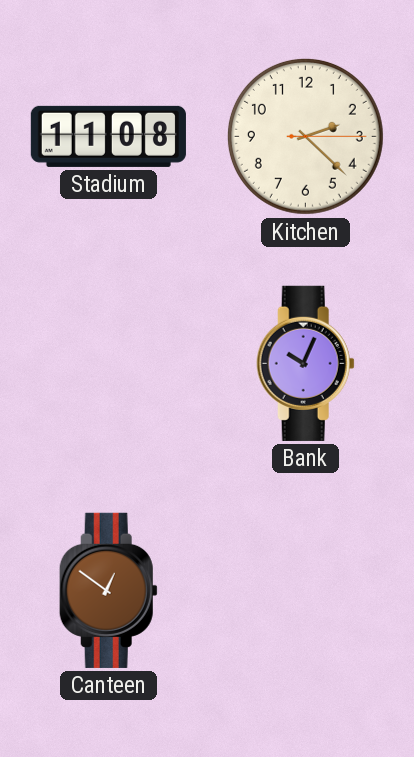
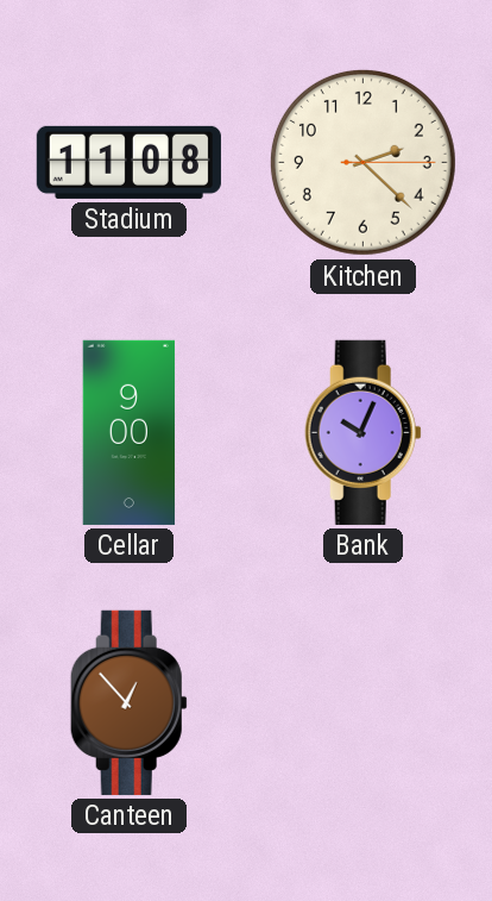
Cellar: none -> 9:00
Canteen: 12:51 -> 12:53
